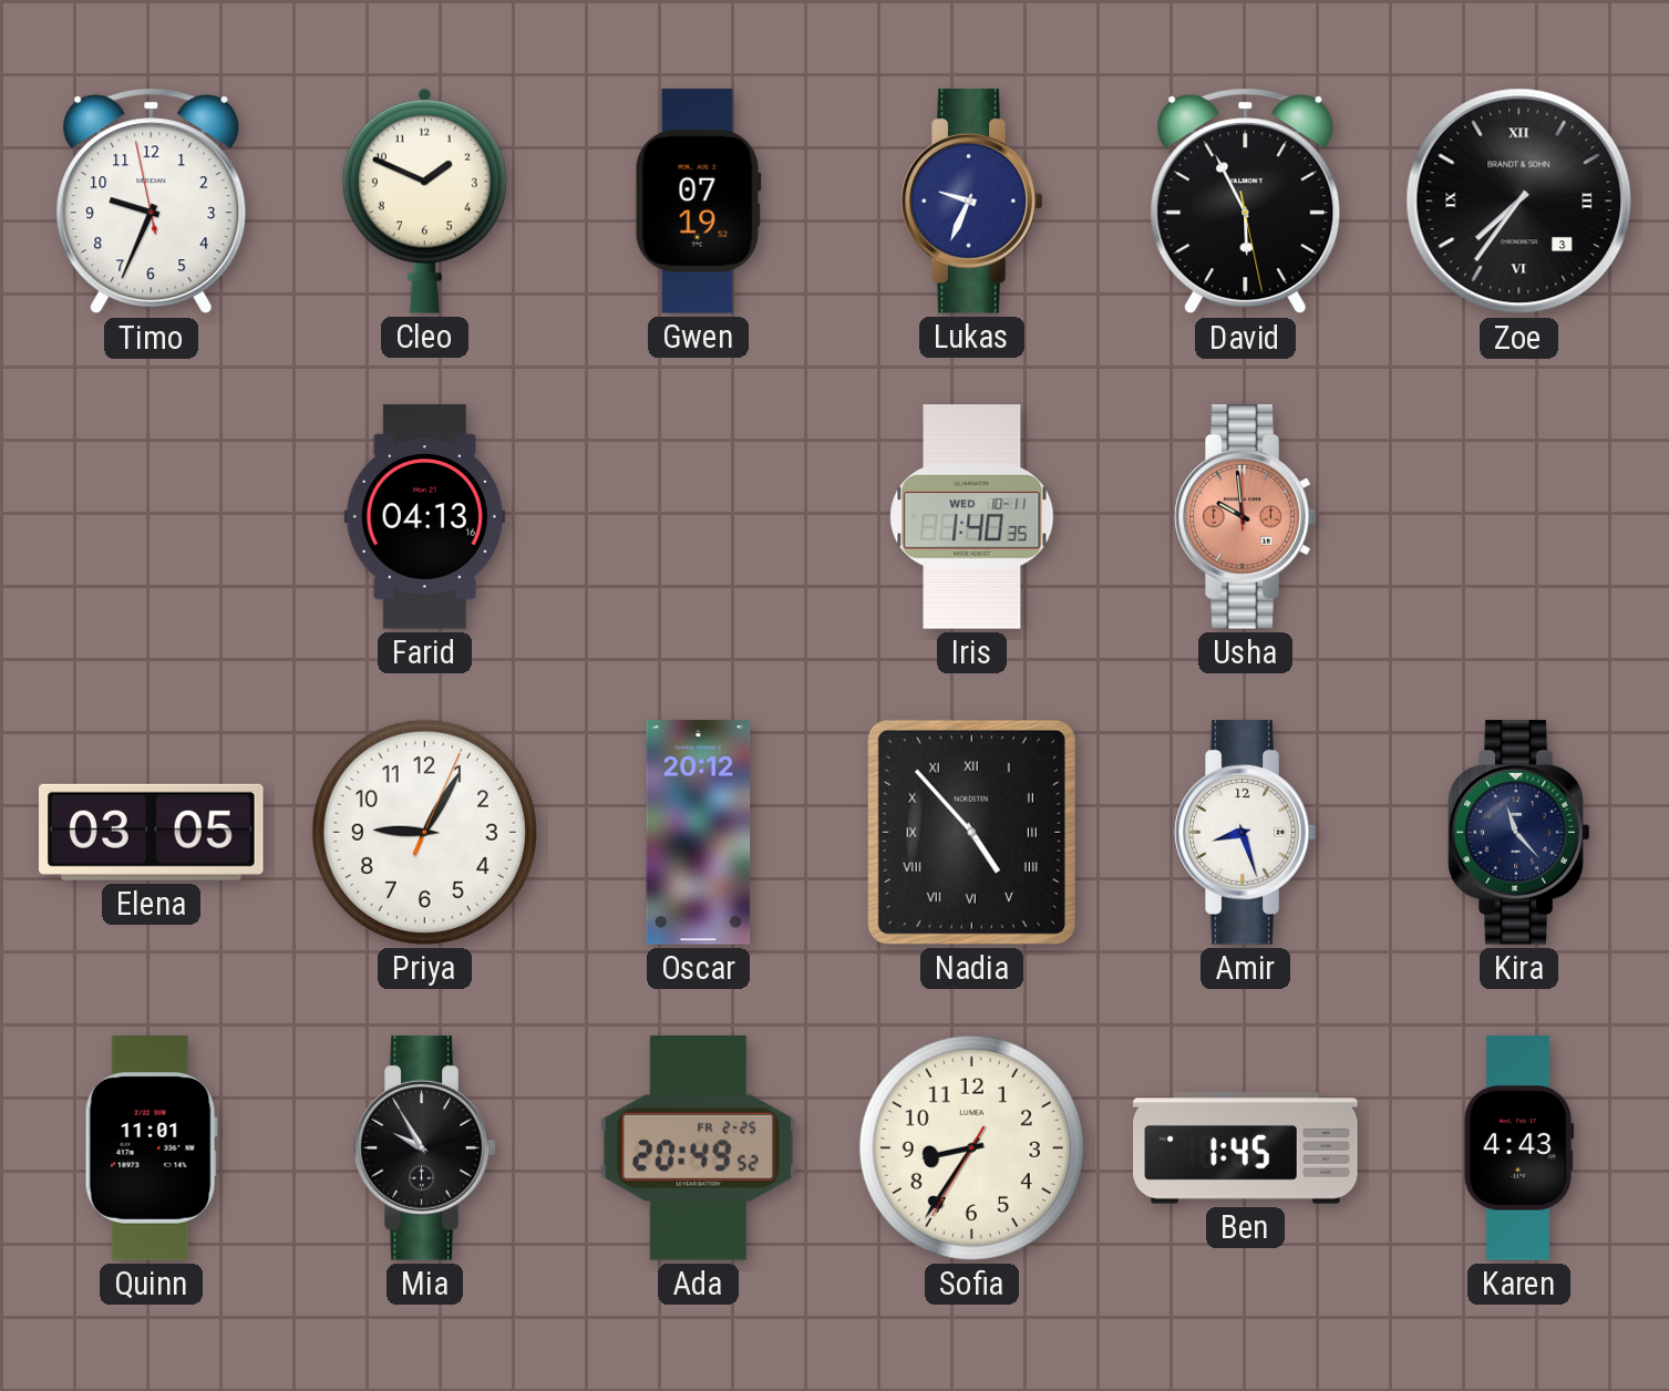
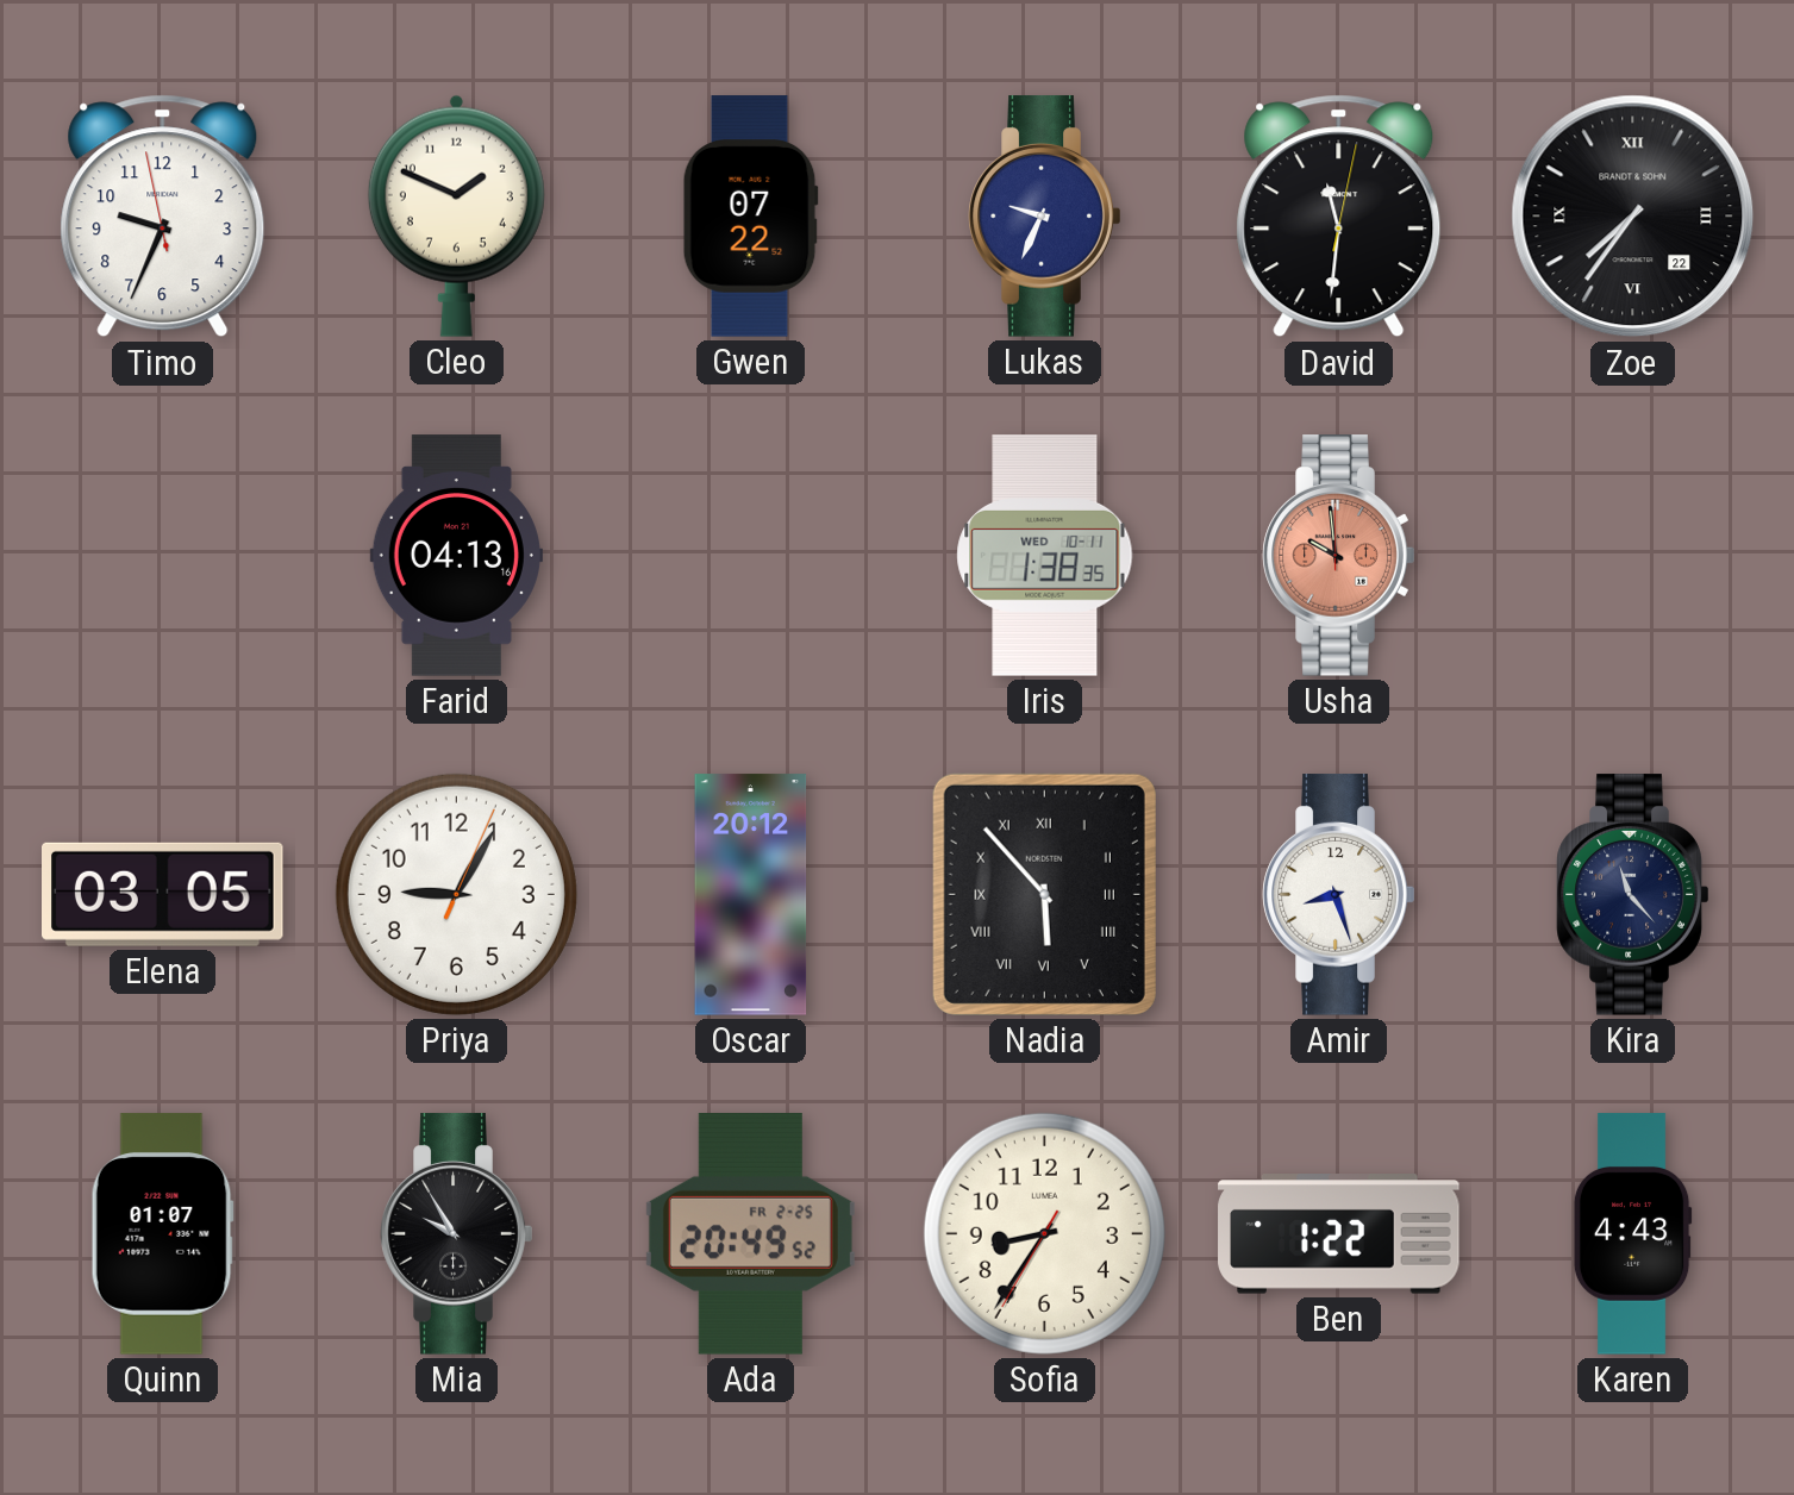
Gwen: 07:19 -> 07:22
David: 5:55 -> 11:31
Zoe date: 3 -> 22
Iris: 1:40 -> 1:38
Nadia: 4:53 -> 5:53
Quinn: 11:01 -> 01:07
Ben: 1:45 -> 1:22
